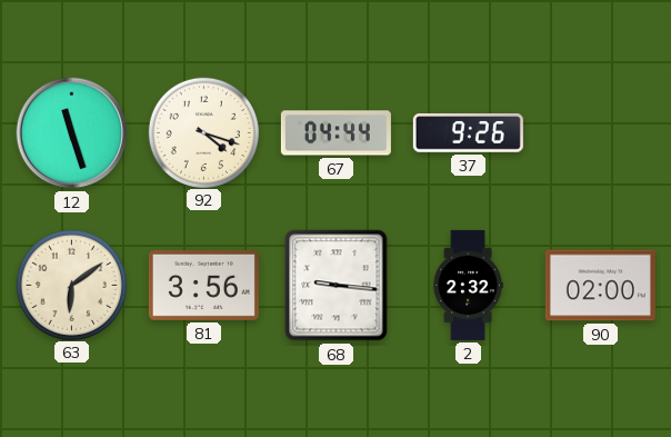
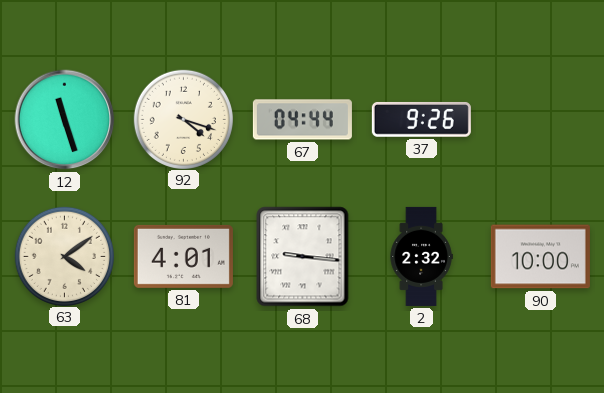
63: 6:09 -> 4:09
81: 3:56 -> 4:01
90: 02:00 -> 10:00
